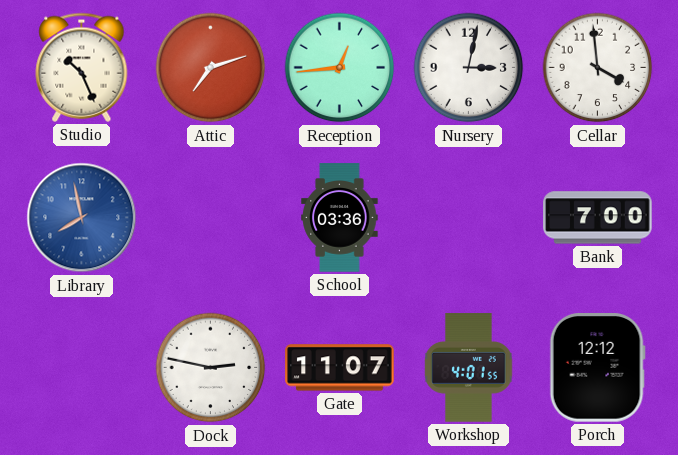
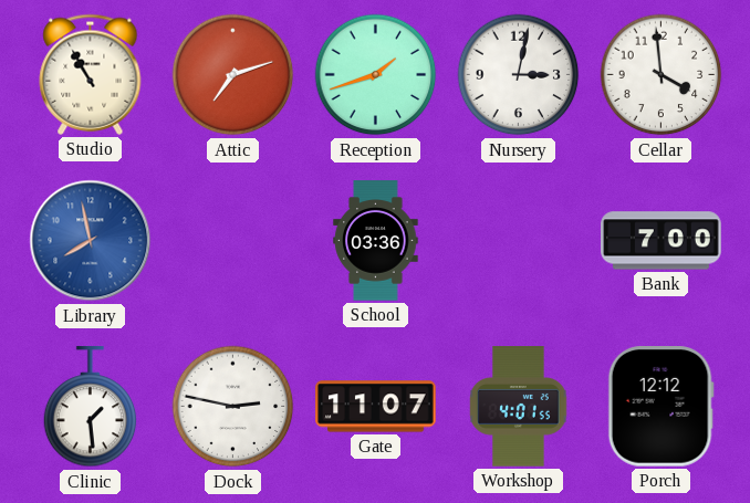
Studio: 10:26 -> 10:55
Reception: 12:44 -> 1:42
Clinic: none -> 1:29
